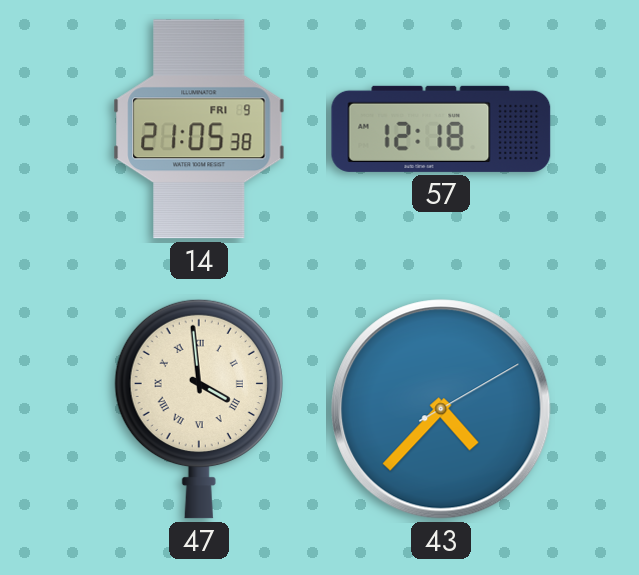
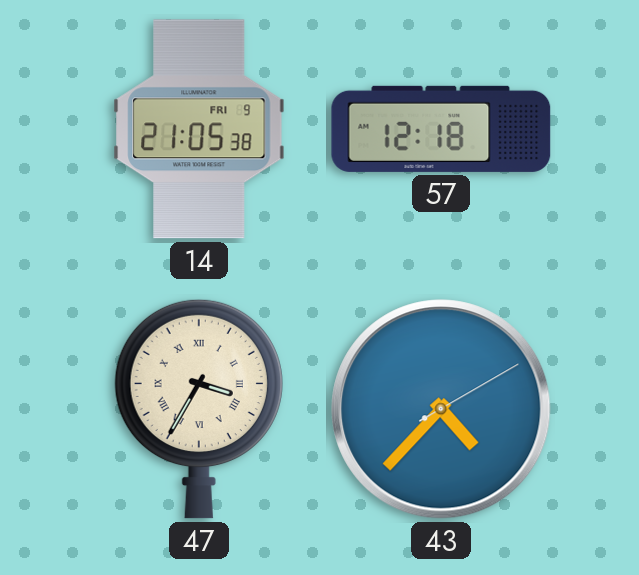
47: 3:59 -> 3:35
